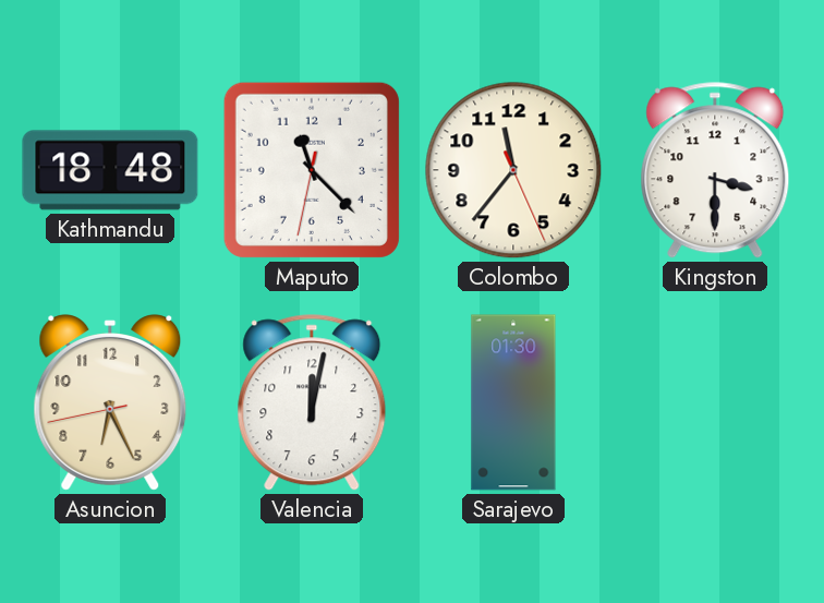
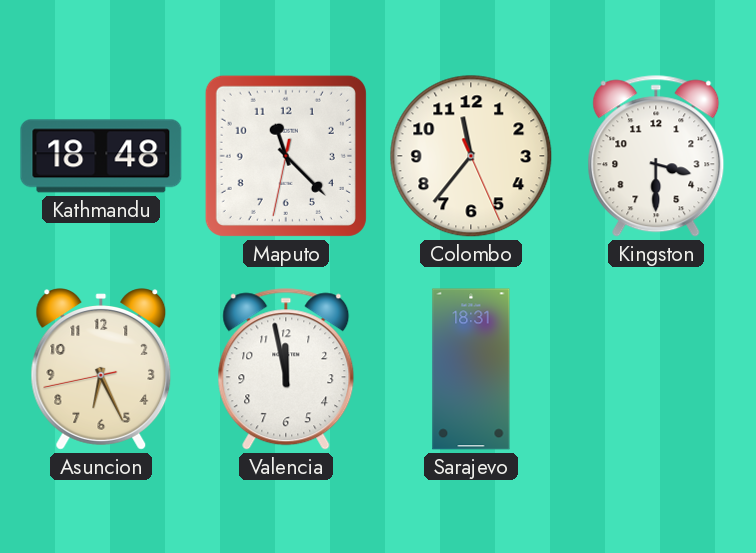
Valencia: 12:02 -> 11:58
Sarajevo: 01:30 -> 18:31
